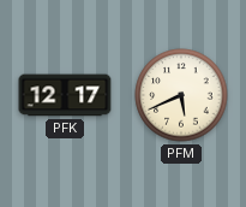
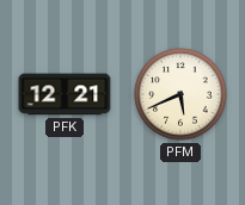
PFK: 12:17 -> 12:21
